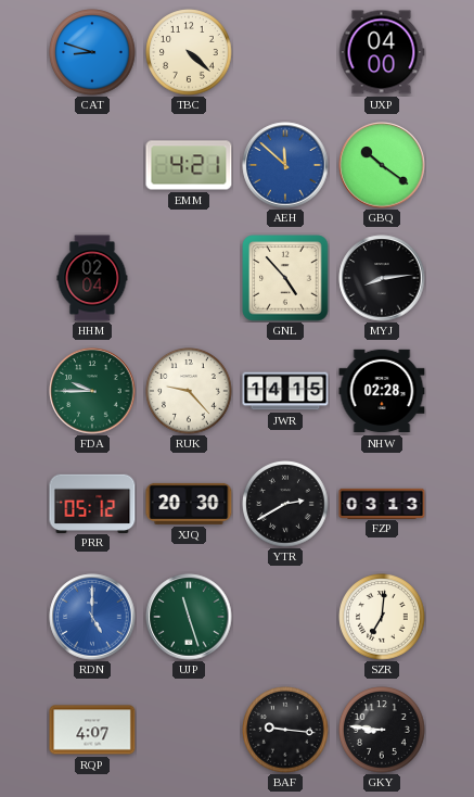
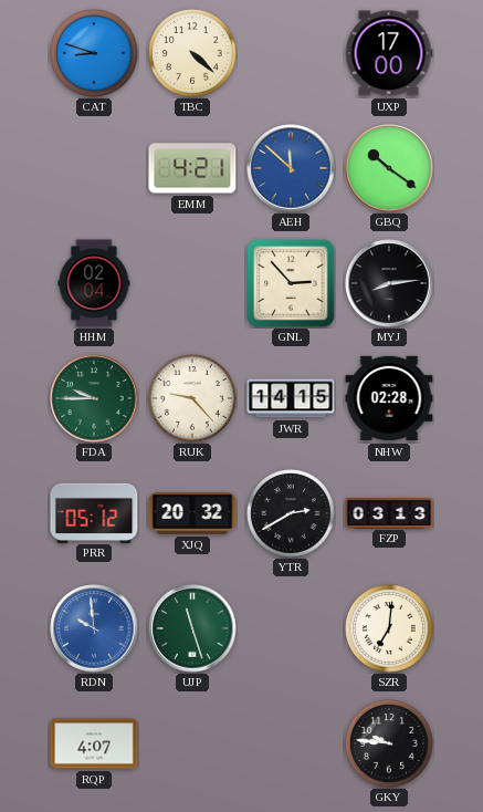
UXP: 04:00 -> 17:00
GNL: 4:53 -> 2:53
XJQ: 20:30 -> 20:32
RDN: 5:00 -> 9:59
BAF: 9:16 -> none
GKY: 8:46 -> 9:46
